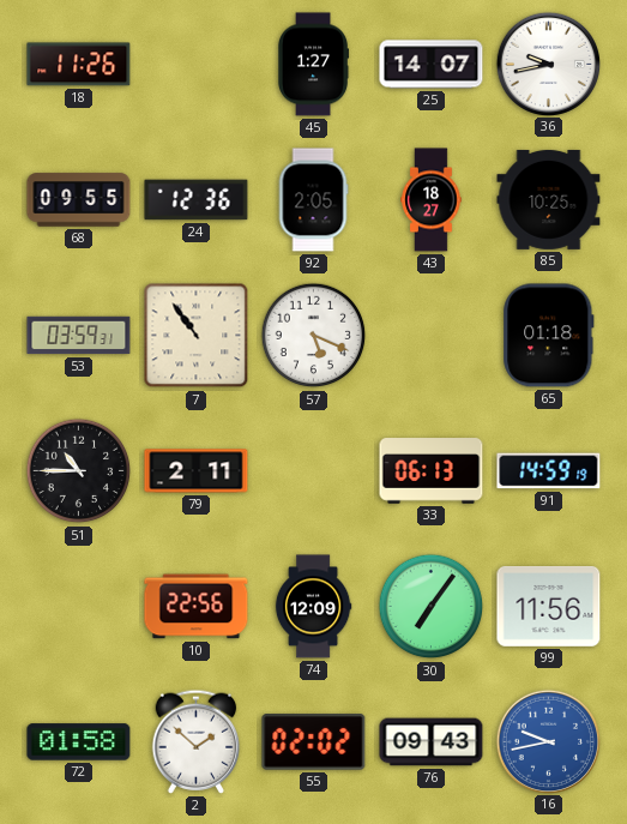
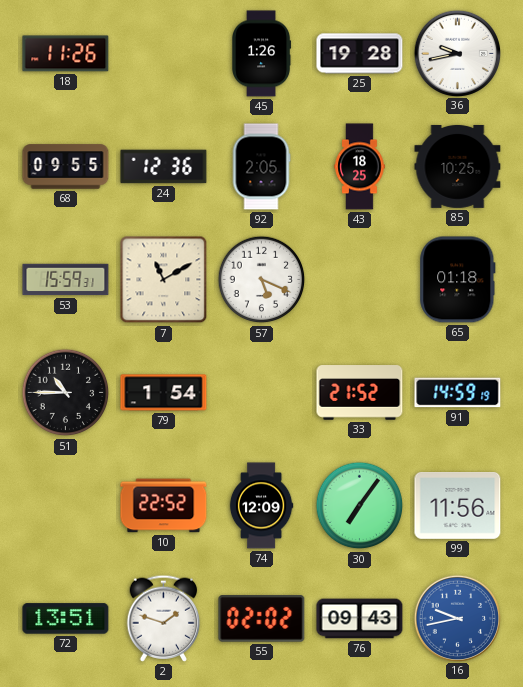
45: 1:27 -> 1:26
25: 14:07 -> 19:28
43: 18:27 -> 18:25
53: 03:59 -> 15:59
7: 10:54 -> 11:10
79: 2:11 -> 1:54
33: 06:13 -> 21:52
10: 22:56 -> 22:52
72: 01:58 -> 13:51
2: 1:52 -> 1:48
